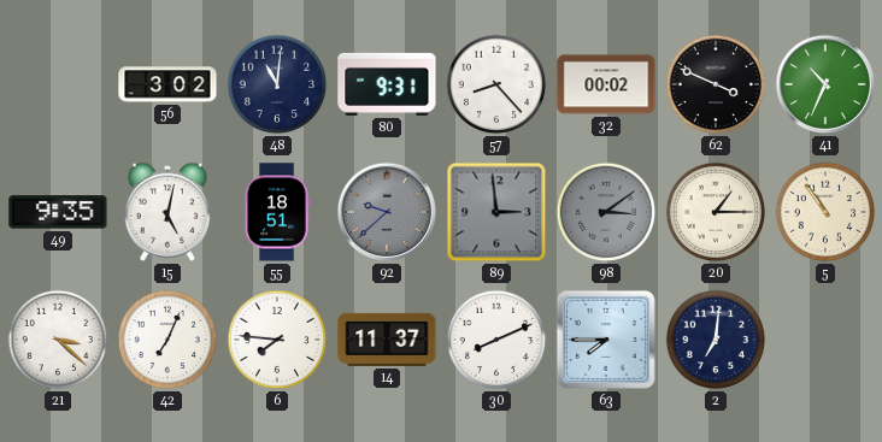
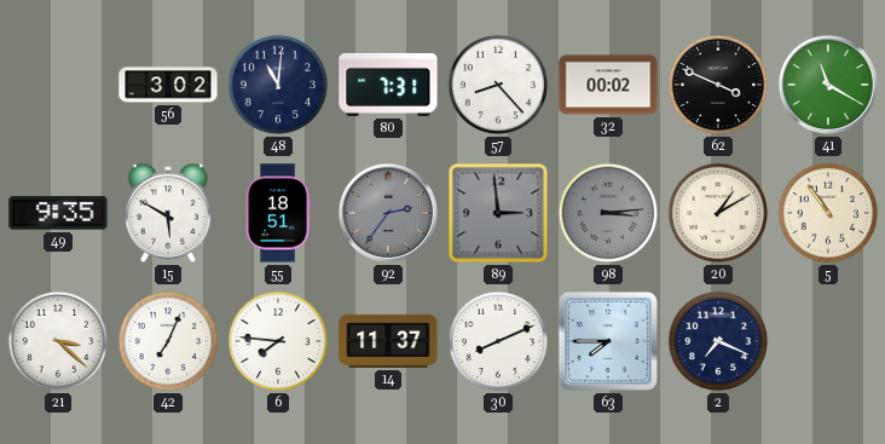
80: 9:31 -> 7:31
41: 10:34 -> 11:20
15: 5:02 -> 5:50
92: 9:38 -> 2:36
98: 3:09 -> 3:14
20: 1:15 -> 1:10
2: 7:01 -> 7:19
